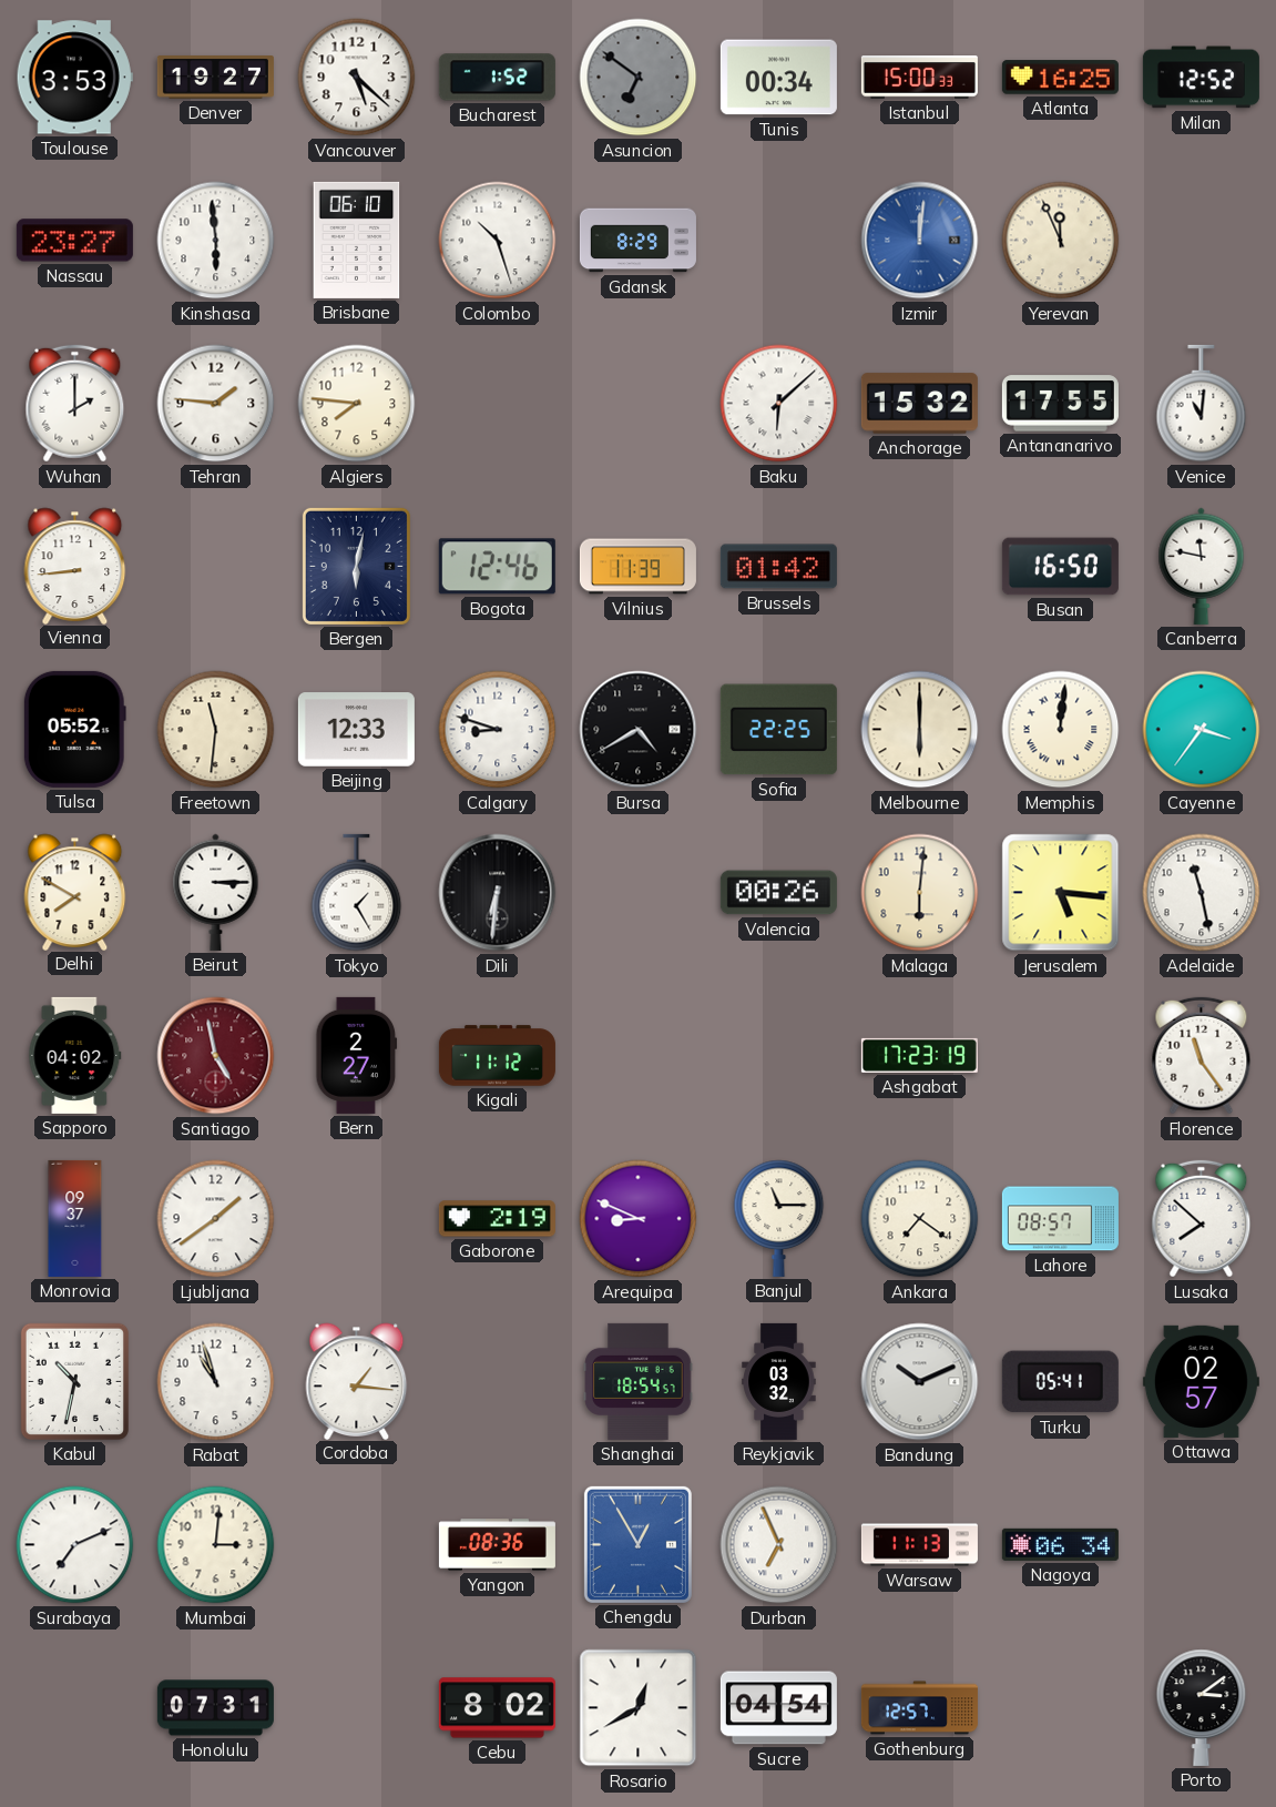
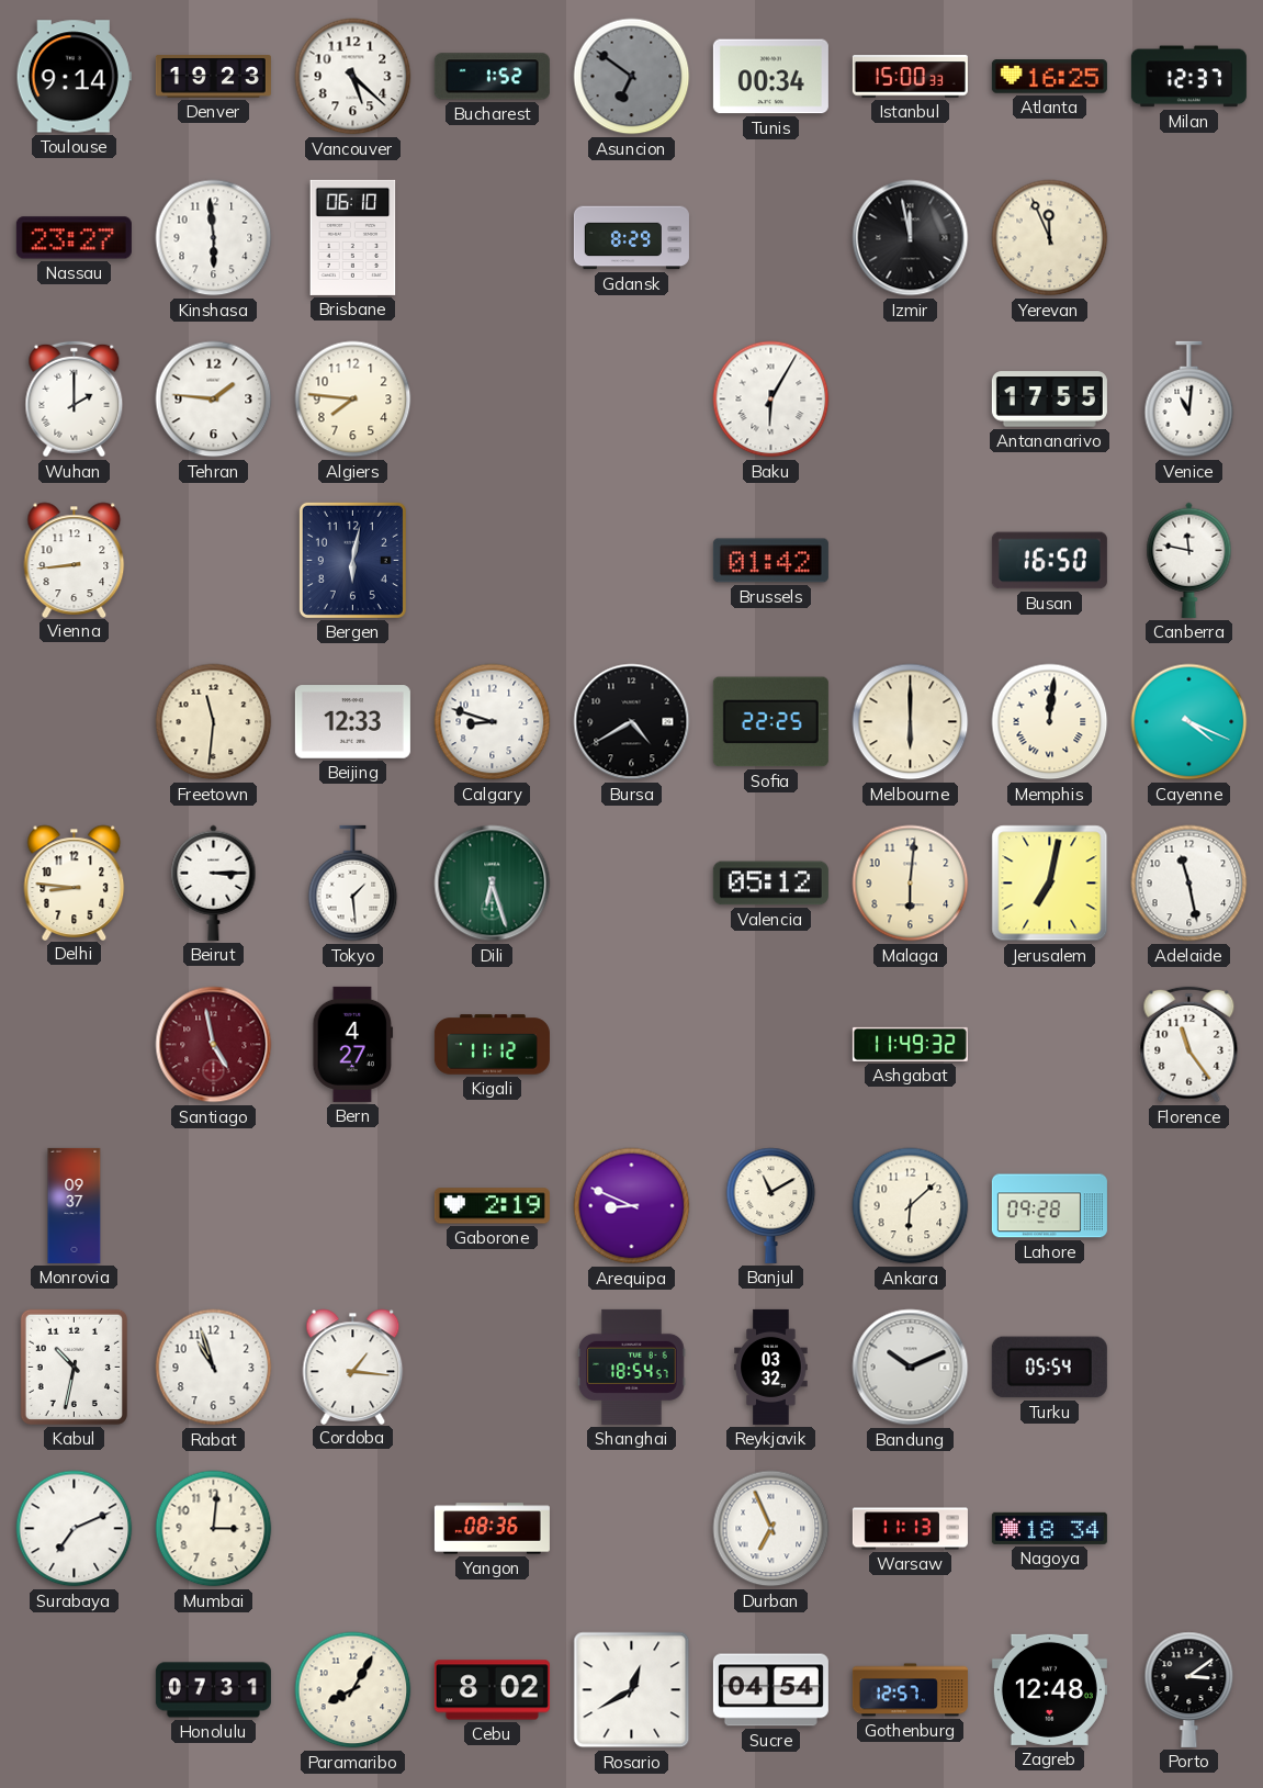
Toulouse: 3:53 -> 9:14
Denver: 19:27 -> 19:23
Milan: 12:52 -> 12:37
Colombo: 10:27 -> none
Izmir: 12:01 -> 11:58
Izmir dial: blue -> black
Baku: 6:08 -> 6:05
Anchorage: 15:32 -> none
Bogota: 12:46 -> none
Vilnius: 11:39 -> none
Tulsa: 05:52 -> none
Cayenne: 3:36 -> 4:19
Delhi: 7:50 -> 8:46
Tokyo: 1:25 -> 1:29
Dili: 6:31 -> 6:27
Dili dial: black -> green
Valencia: 00:26 -> 05:12
Jerusalem: 5:16 -> 7:02
Sapporo: 04:02 -> none
Bern: 2:27 -> 4:27
Ashgabat: 17:23 -> 11:49
Ljubljana: 1:39 -> none
Banjul: 11:15 -> 11:10
Ankara: 7:21 -> 6:08
Lahore: 08:57 -> 09:28
Lusaka: 7:52 -> none
Turku: 05:41 -> 05:54
Ottawa: 02:57 -> none
Chengdu: 12:55 -> none
Nagoya: 06:34 -> 18:34
Paramaribo: none -> 8:05
Zagreb: none -> 12:48
